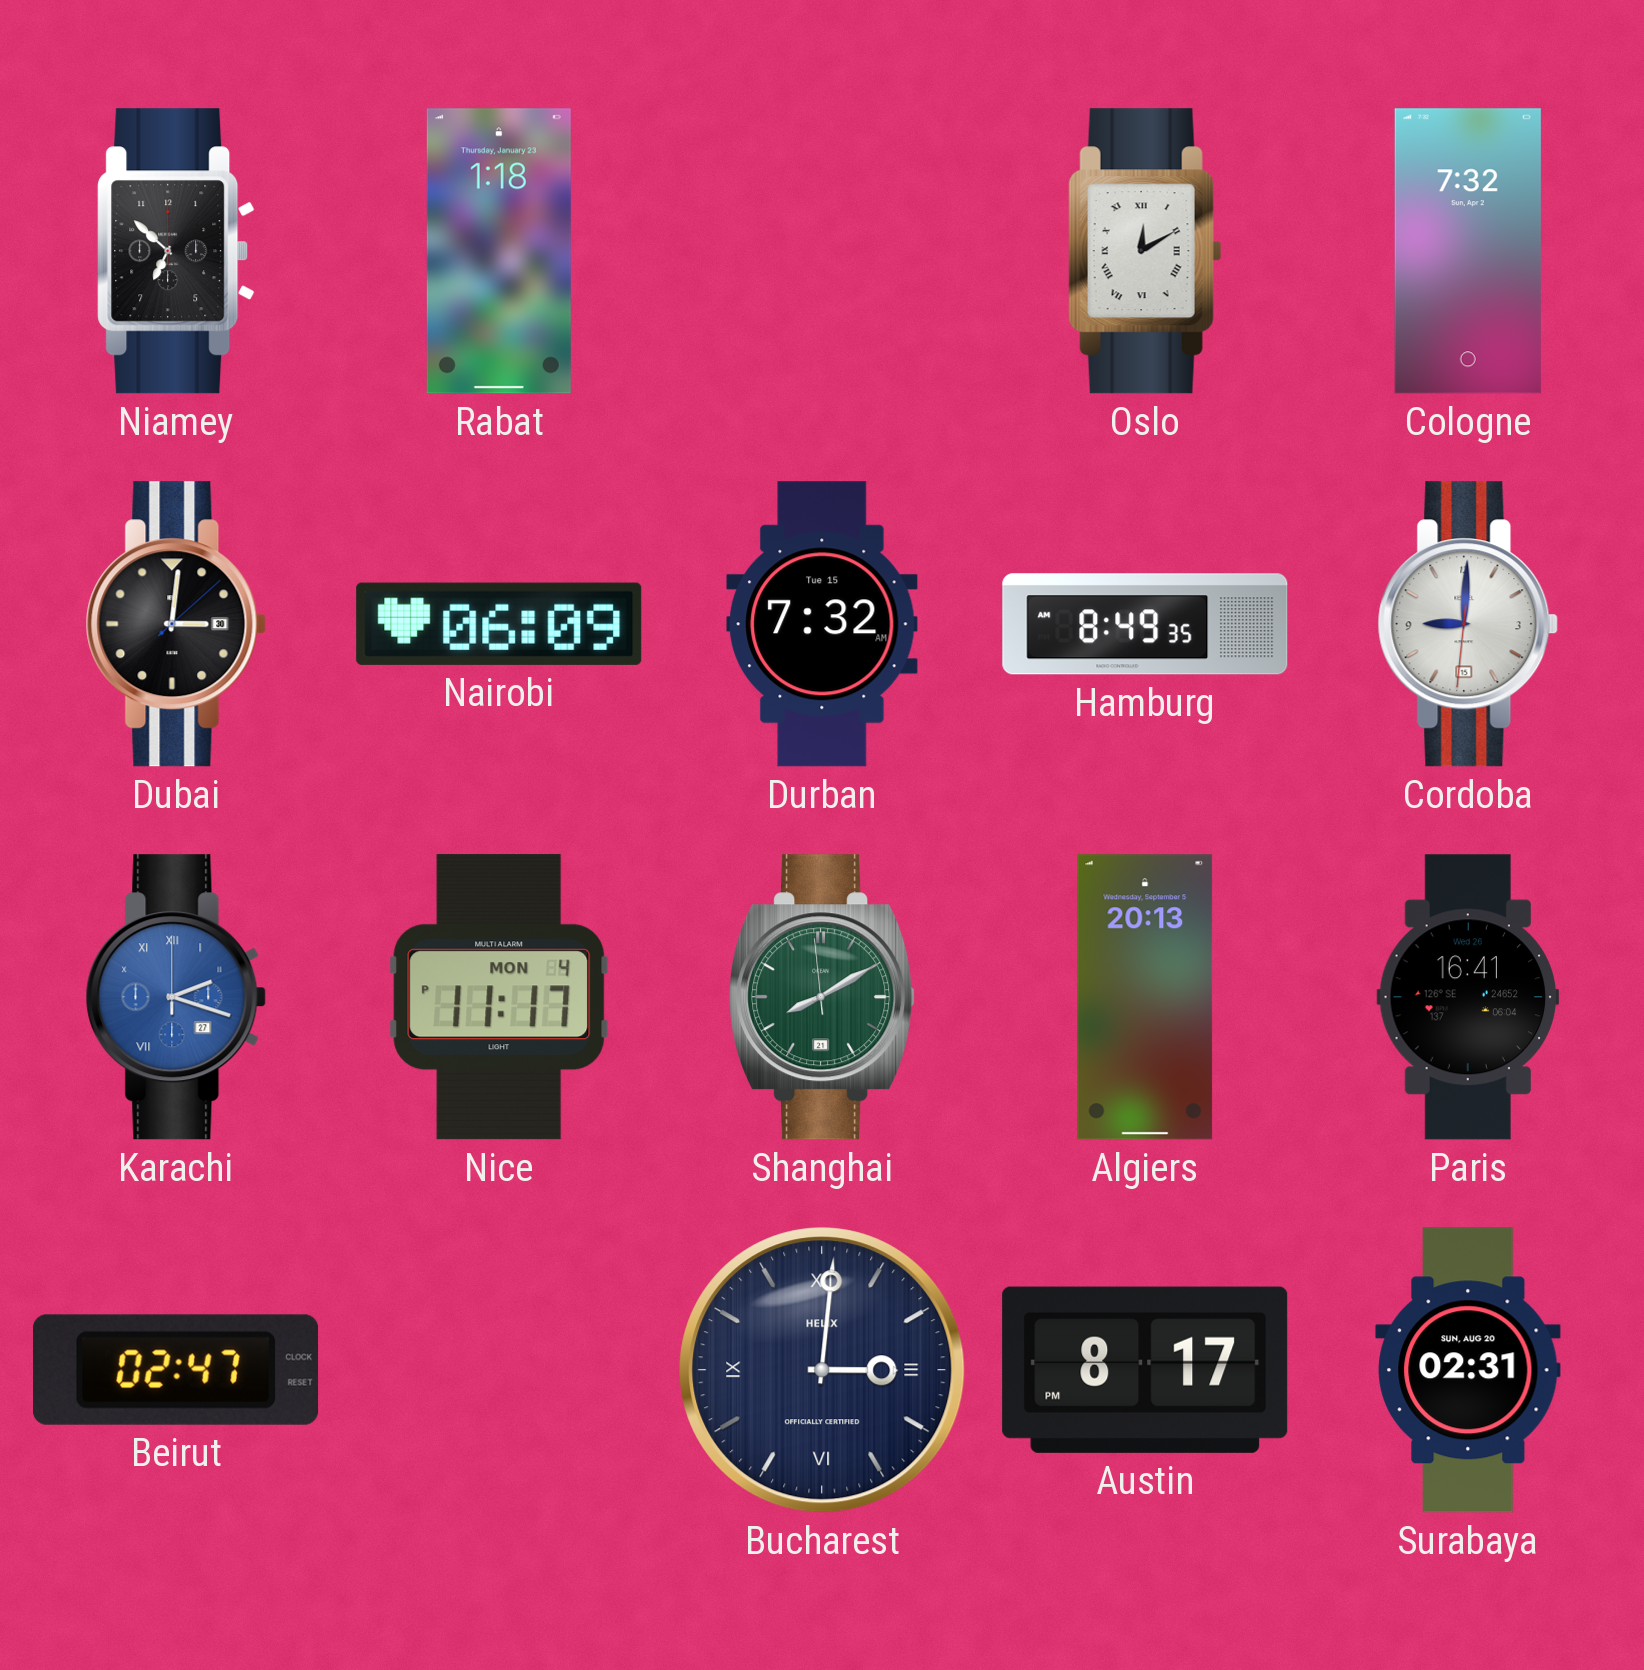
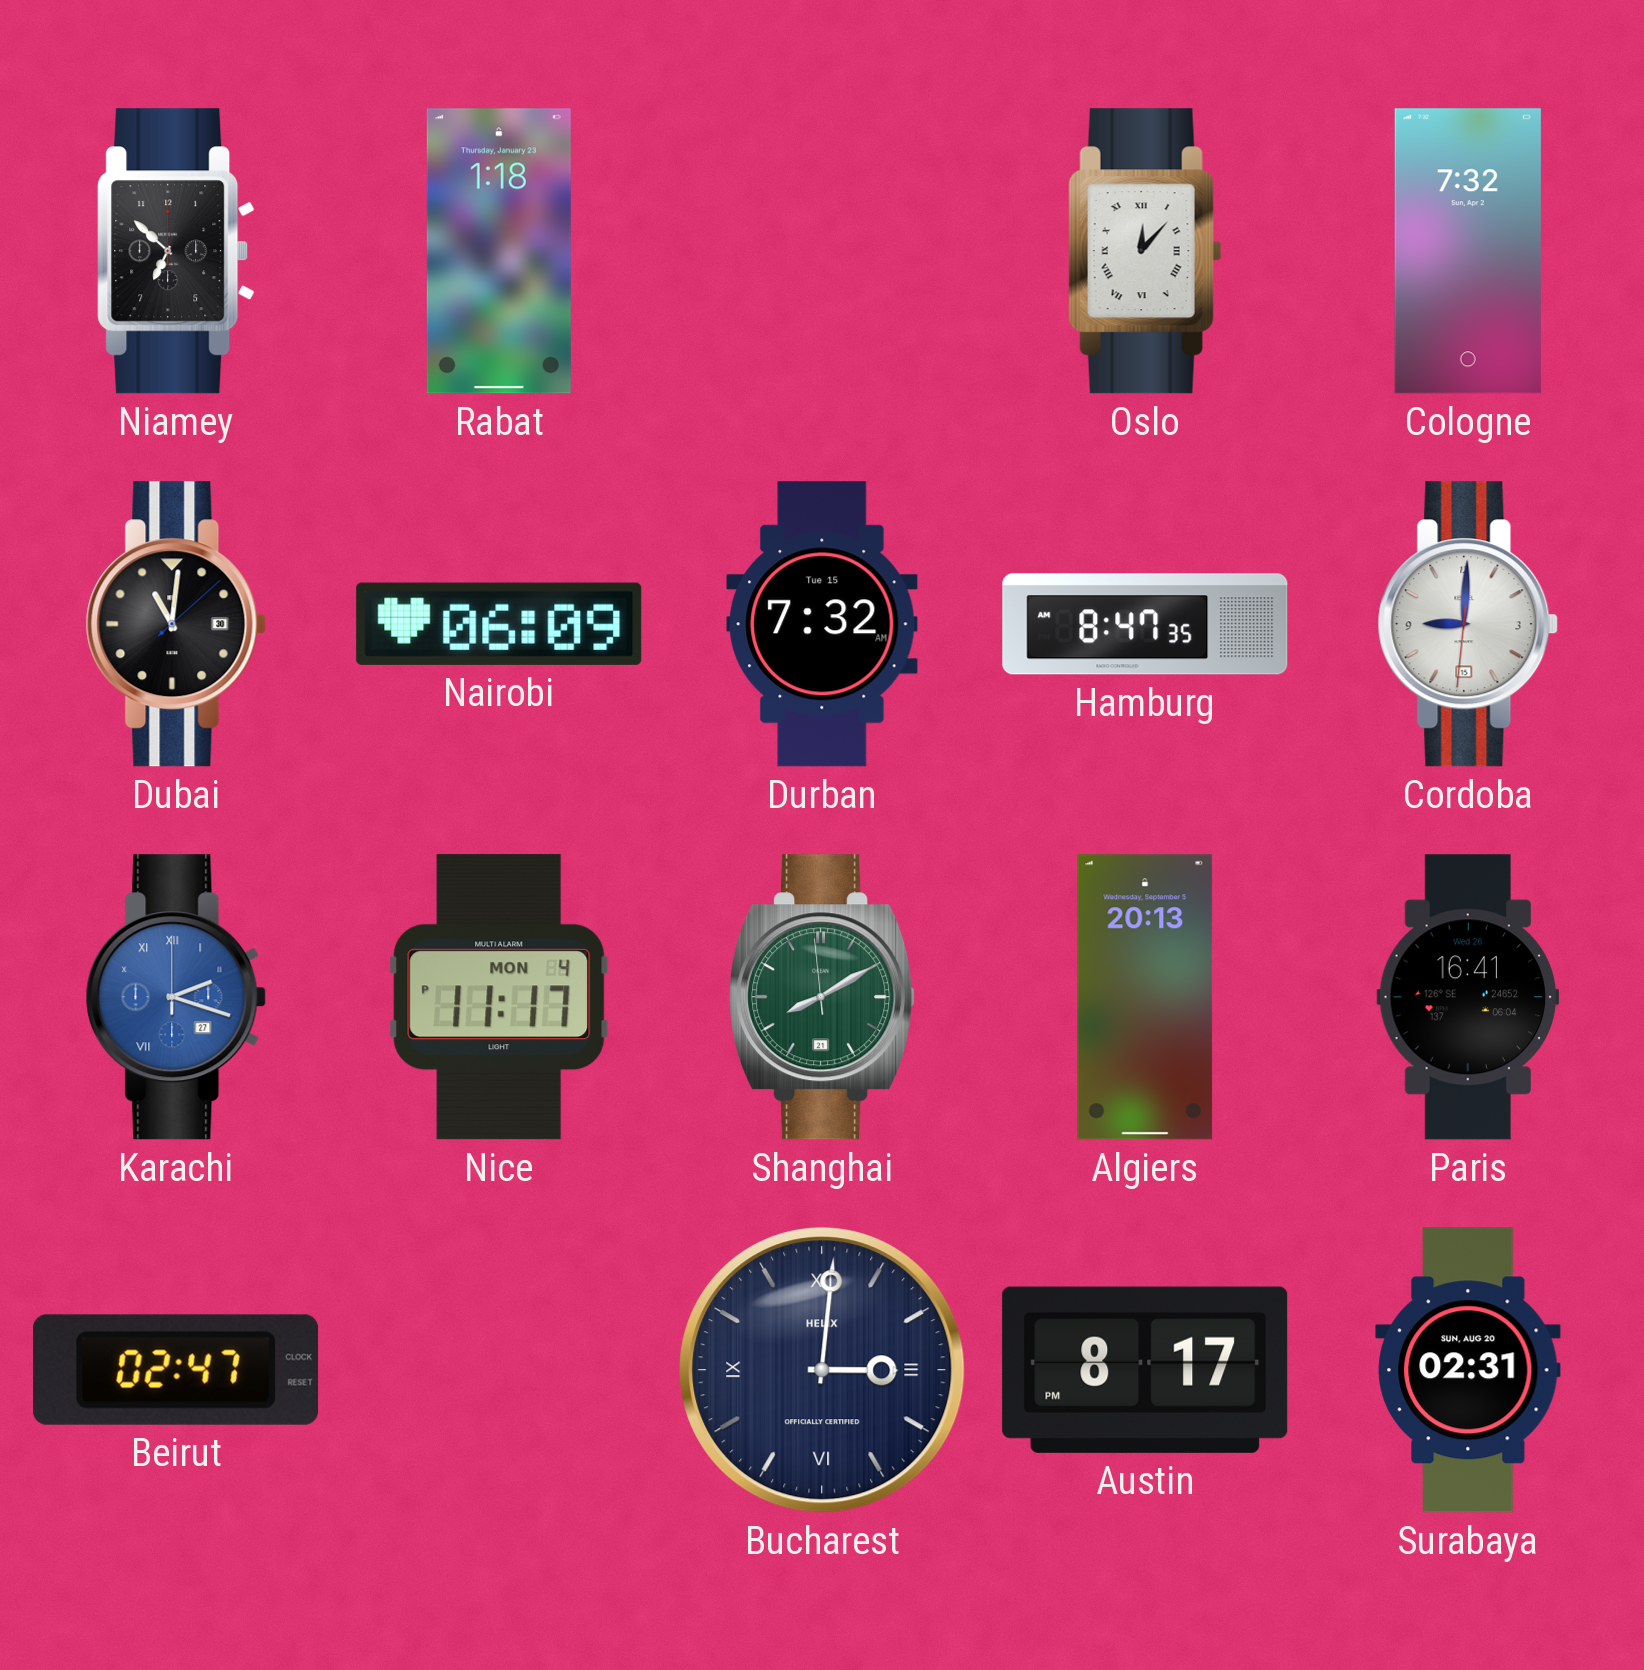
Oslo: 12:10 -> 12:07
Dubai: 3:01 -> 11:01
Hamburg: 8:49 -> 8:47
